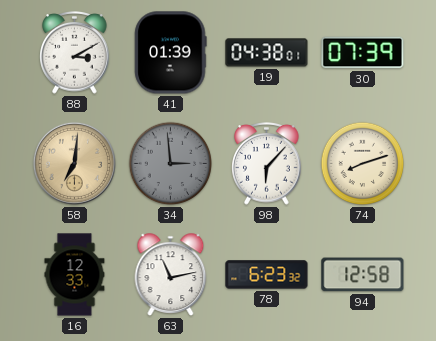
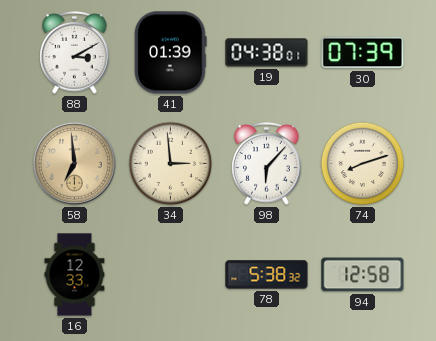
58: 7:01 -> 6:59
34 dial: grey -> cream
63: 11:13 -> none
78: 6:23 -> 5:38
